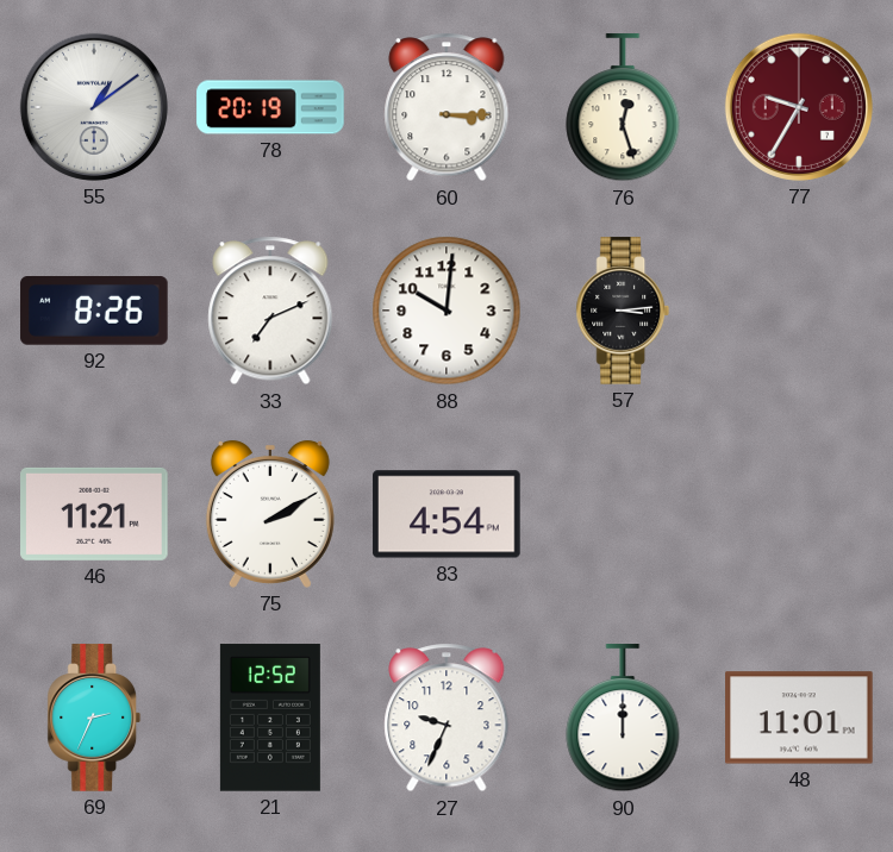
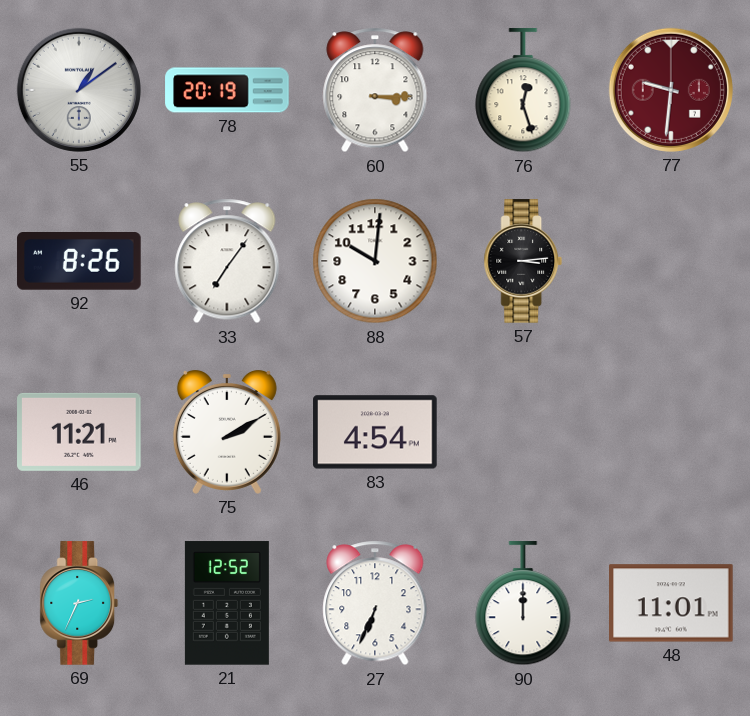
77: 9:35 -> 9:31
33: 7:11 -> 7:06
27: 9:34 -> 6:34
